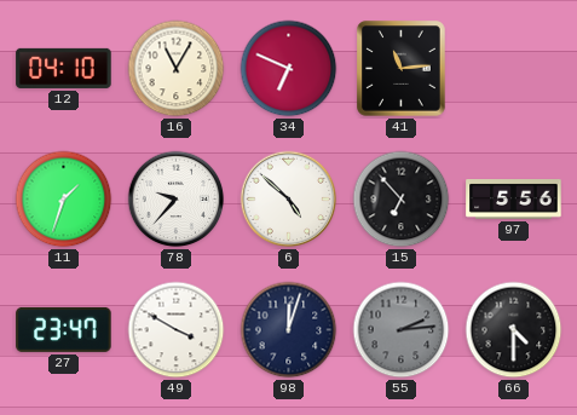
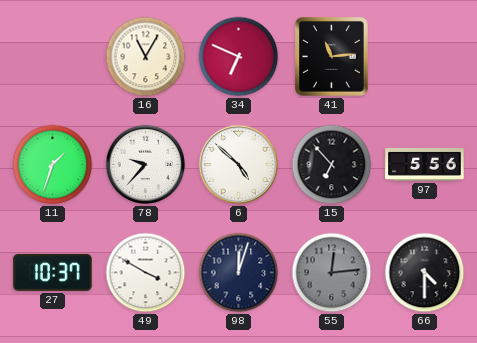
12: 04:10 -> none
27: 23:47 -> 10:37
55: 2:14 -> 12:14
